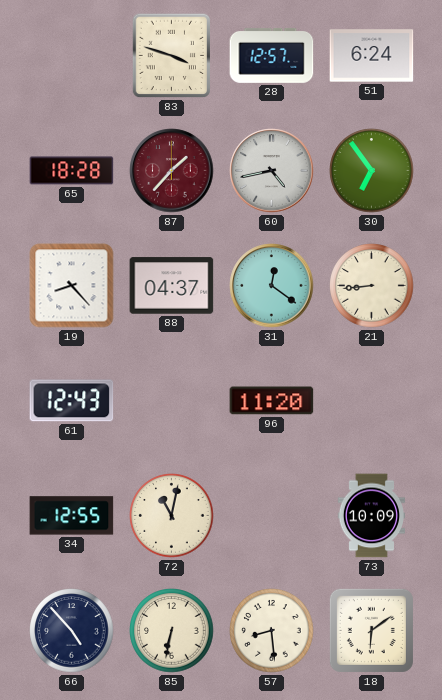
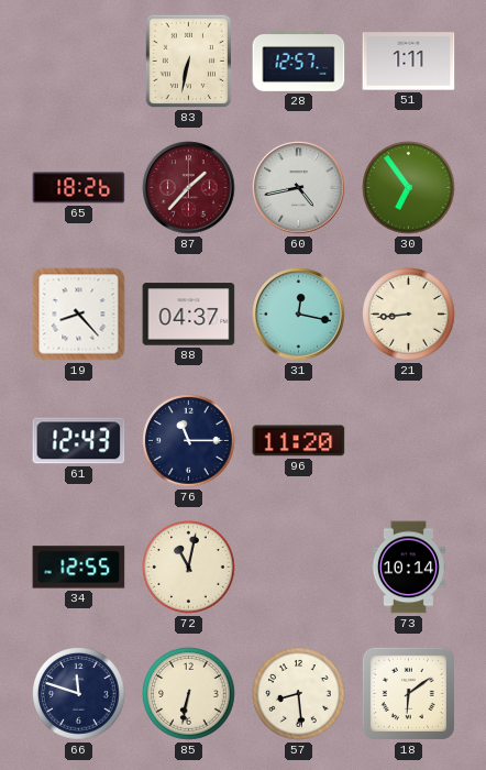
83: 3:48 -> 6:32
51: 6:24 -> 1:11
65: 18:28 -> 18:26
31: 12:21 -> 12:17
76: none -> 11:15
73: 10:09 -> 10:14
66: 4:53 -> 11:48
